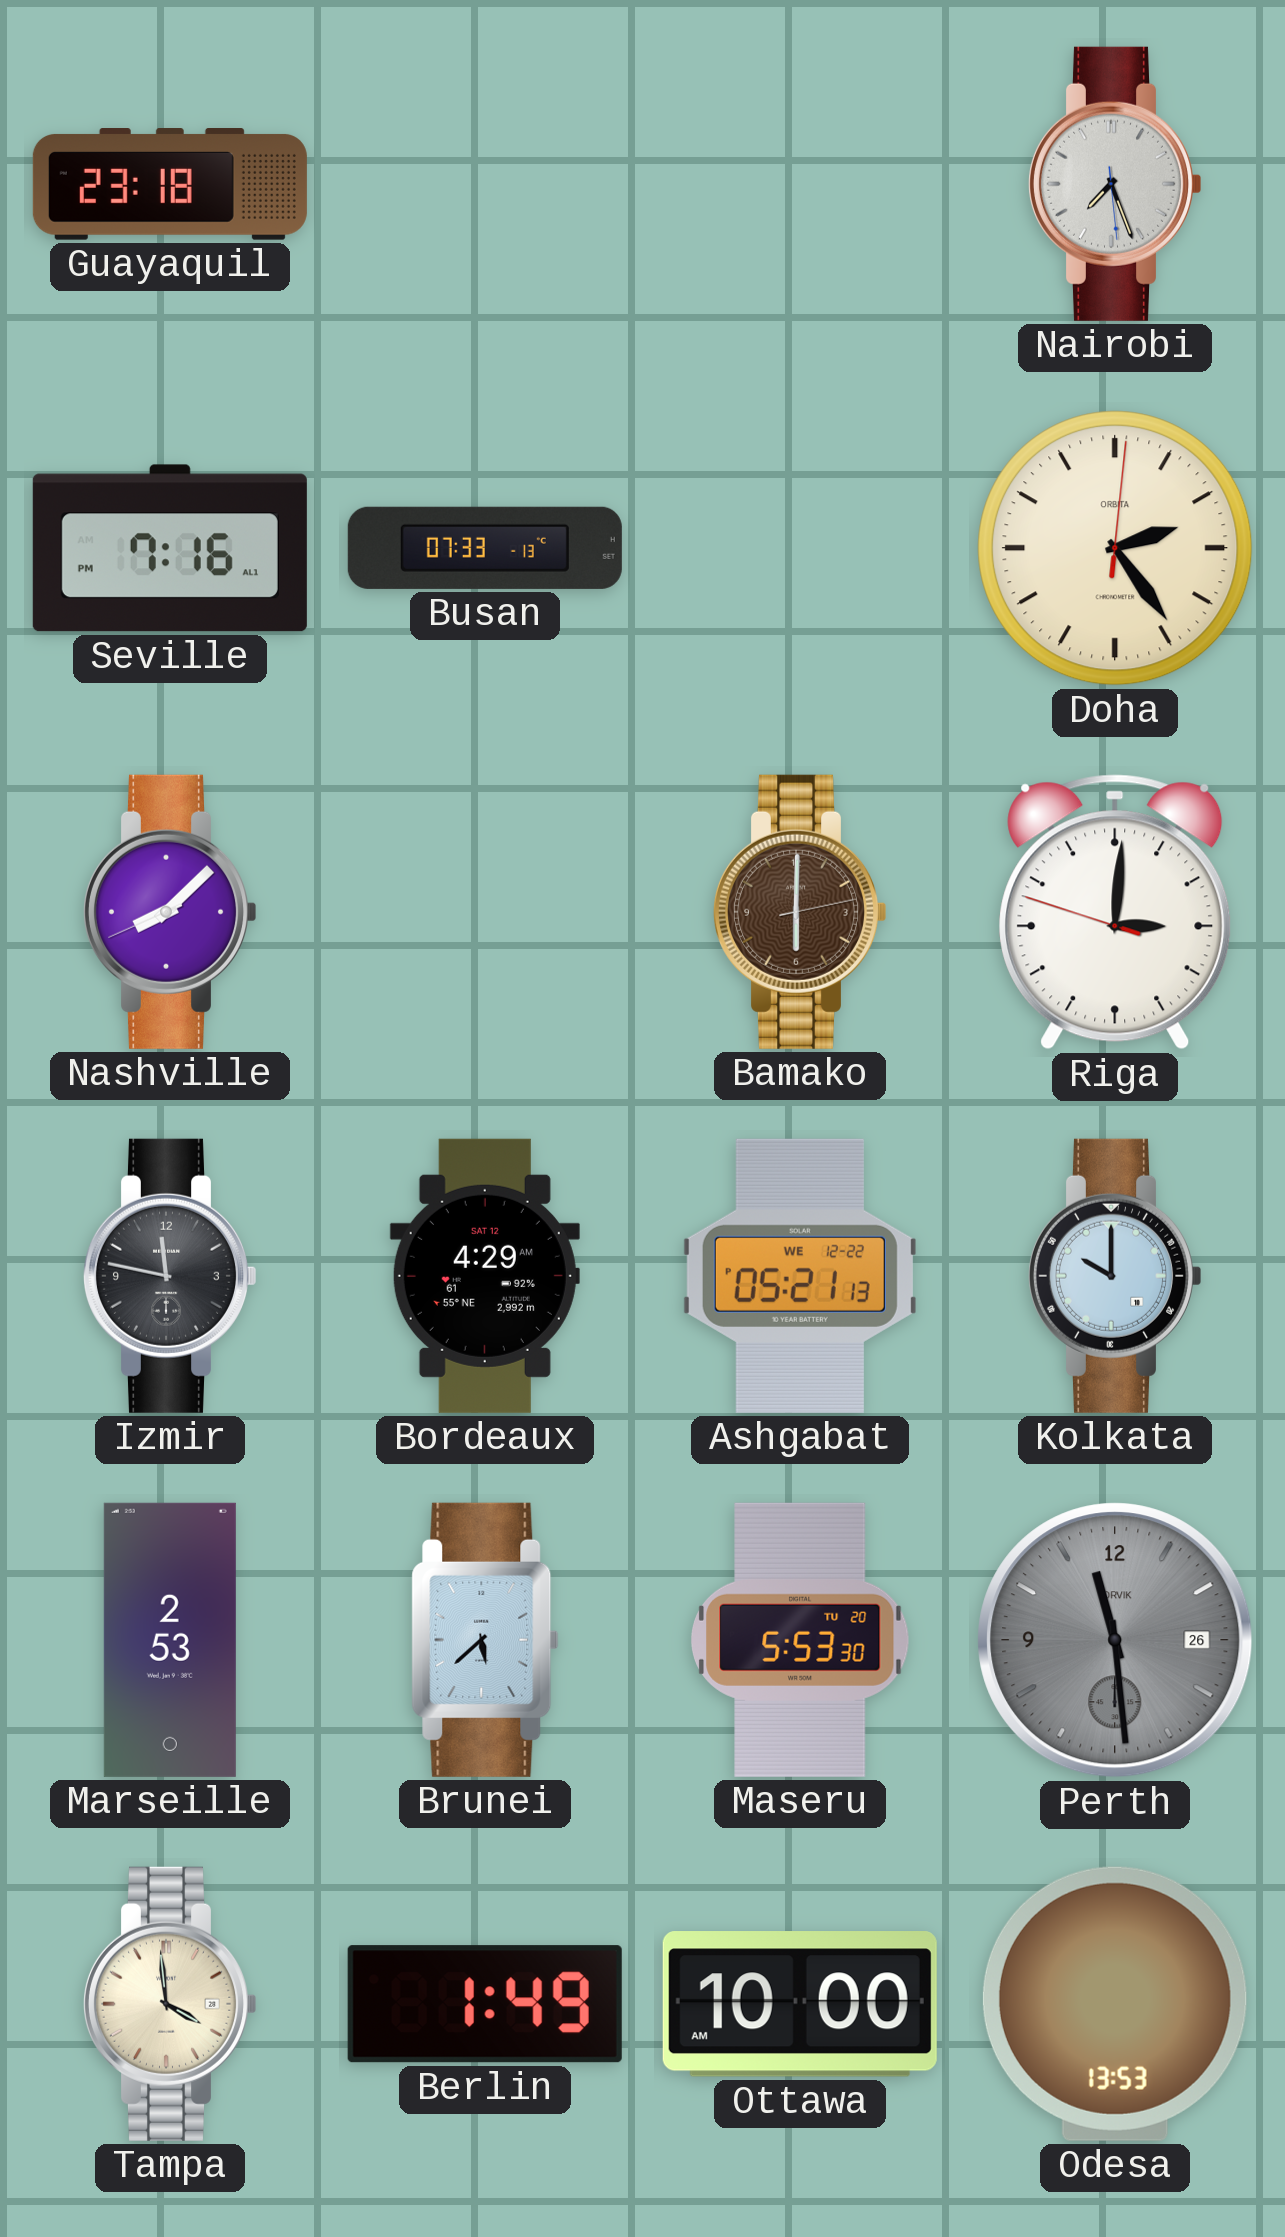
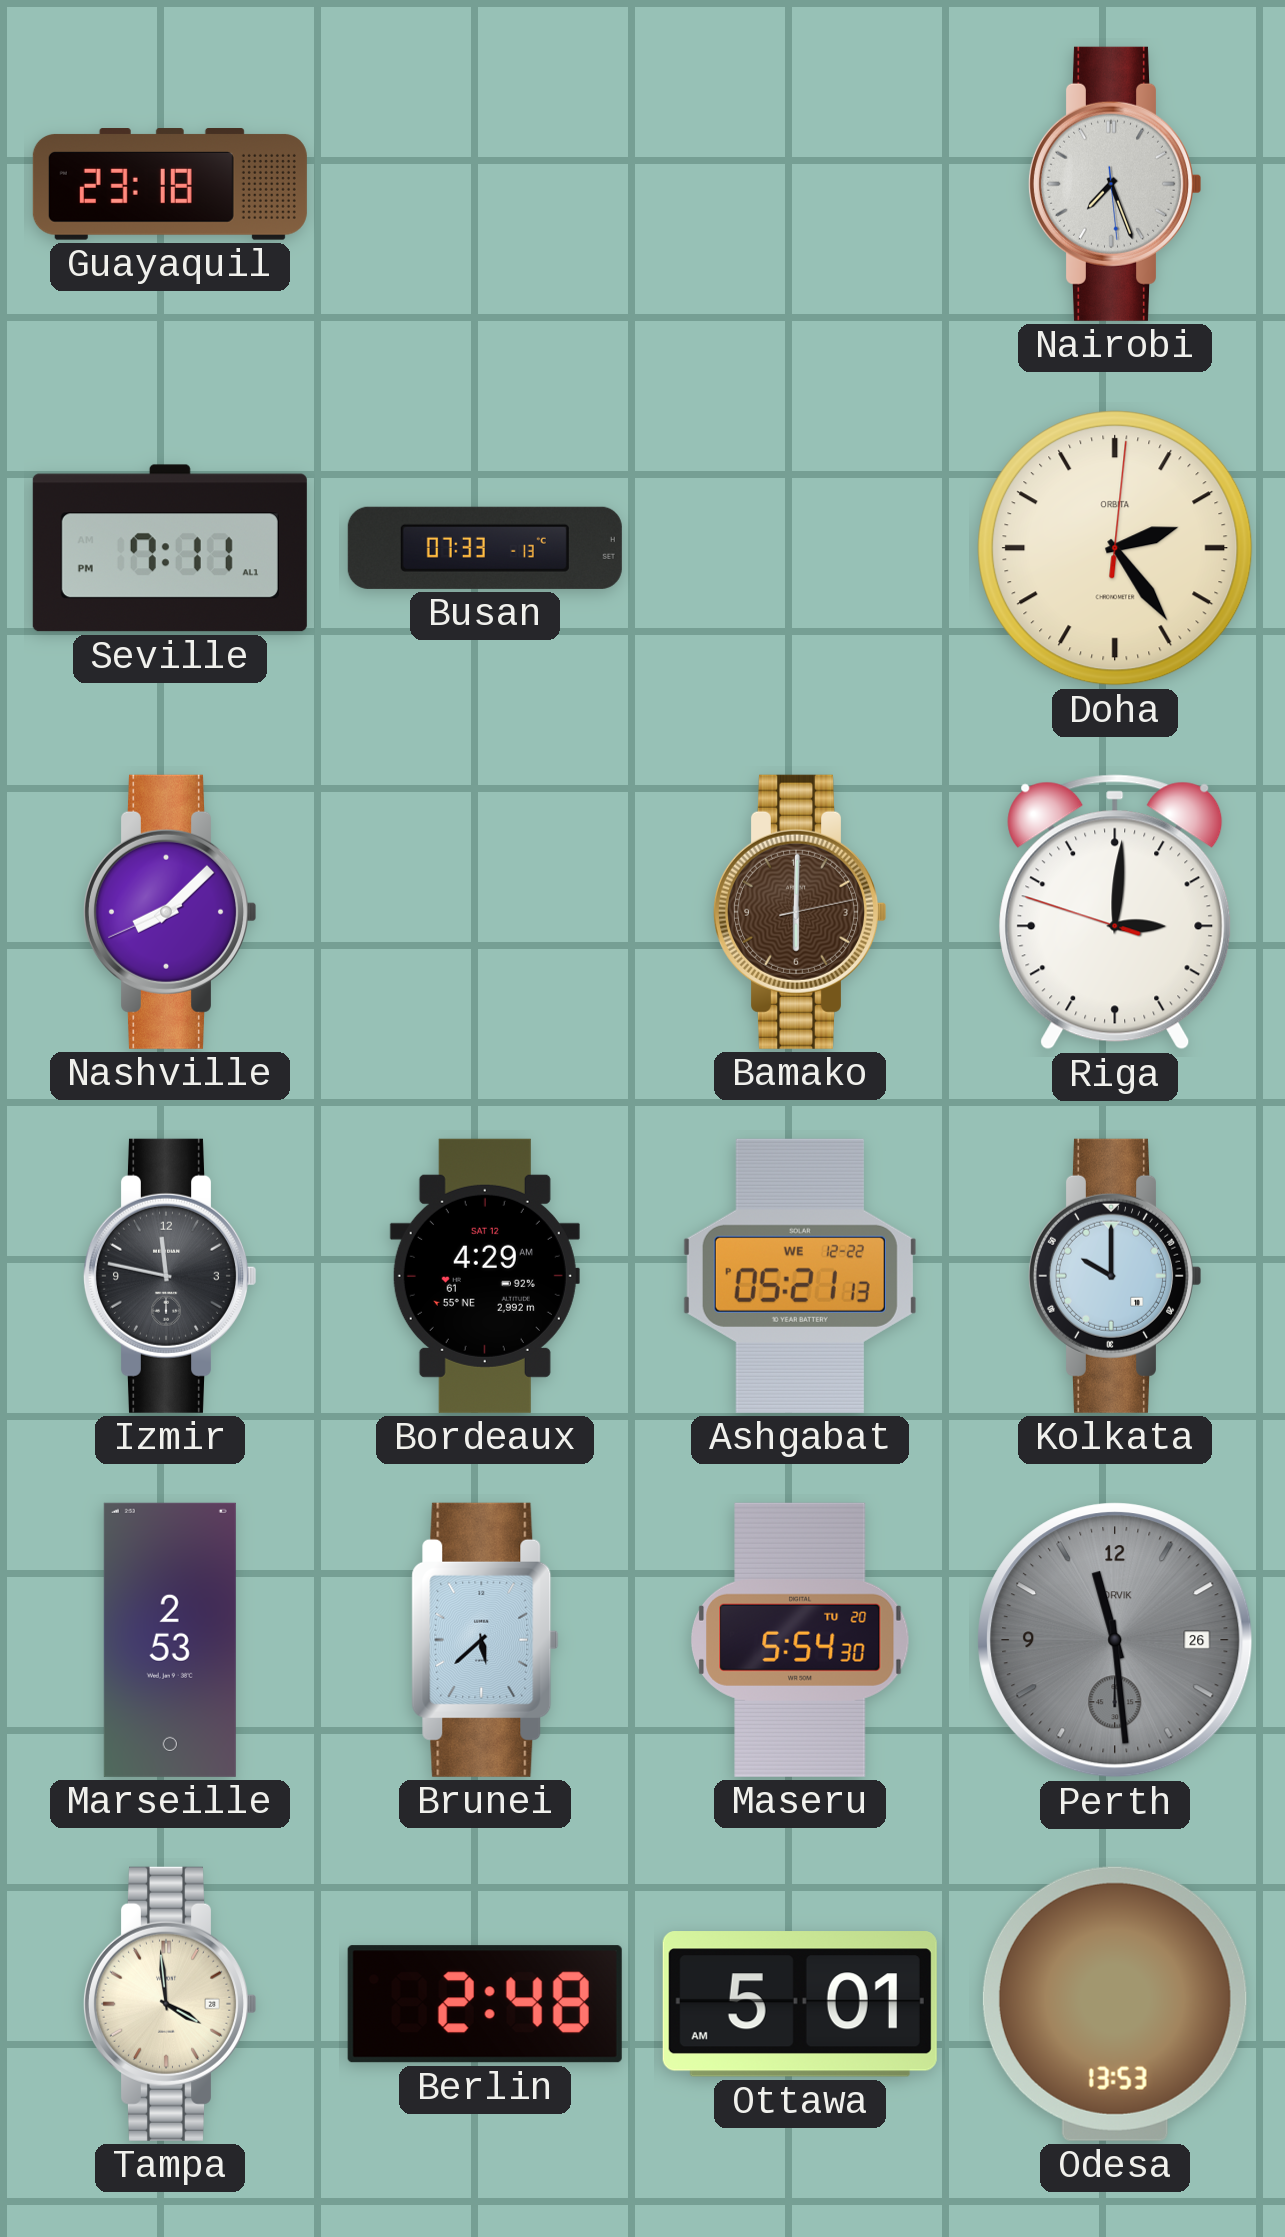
Seville: 7:16 -> 7:11
Maseru: 5:53 -> 5:54
Berlin: 1:49 -> 2:48
Ottawa: 10:00 -> 5:01
